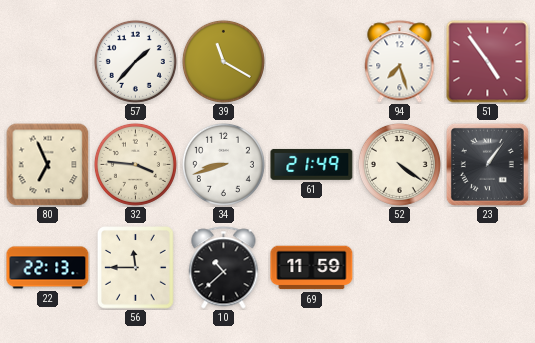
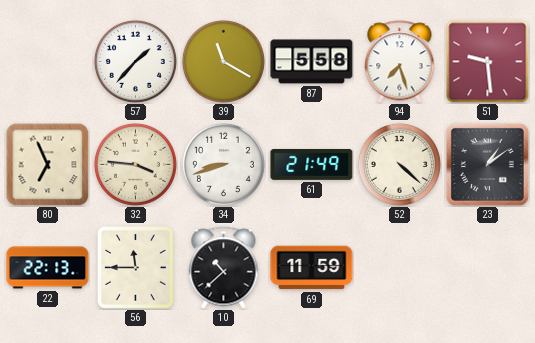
87: none -> 5:58
51: 4:54 -> 9:29
52: 4:21 -> 4:22
23: 1:06 -> 1:09
